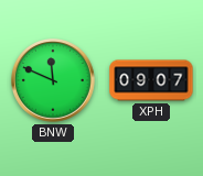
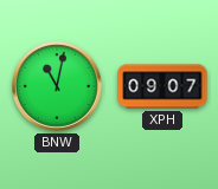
BNW: 11:49 -> 11:02
